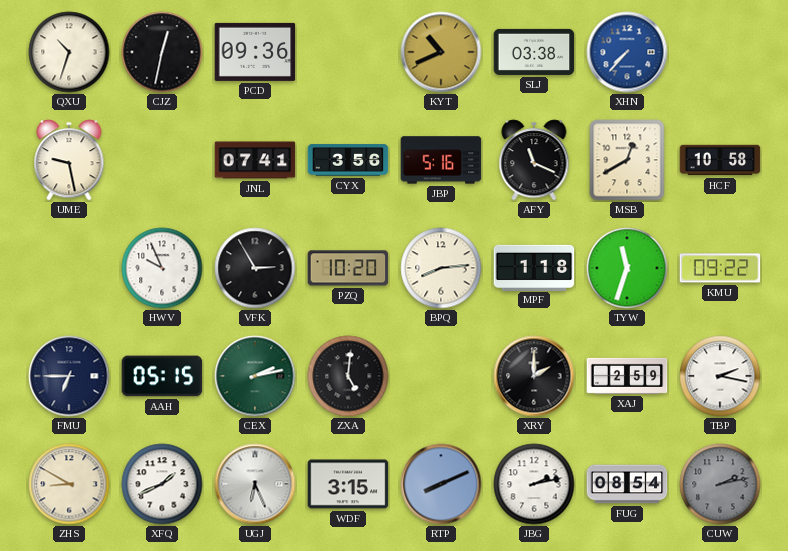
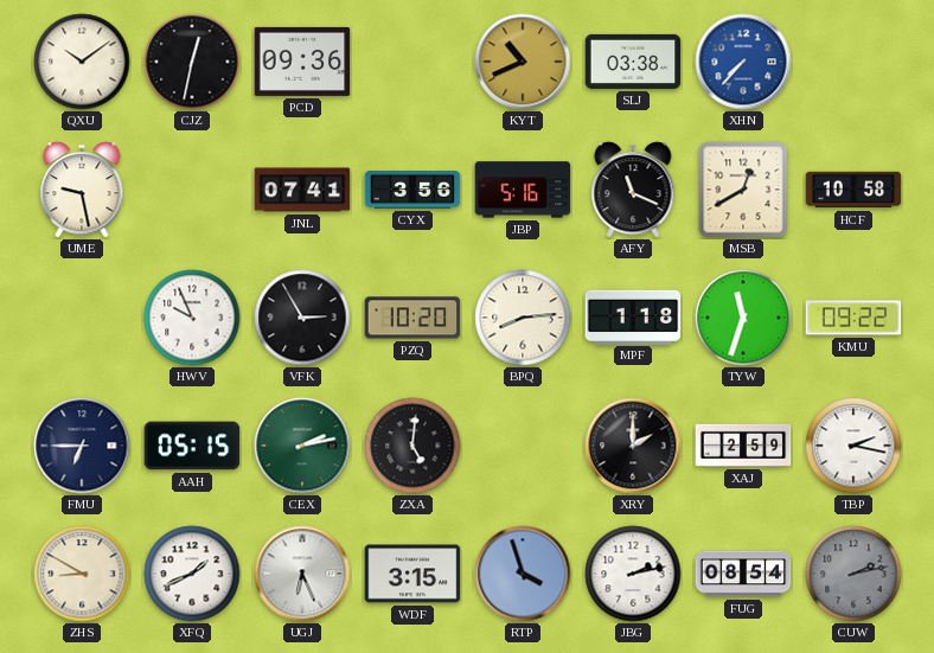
QXU: 10:33 -> 10:09
RTP: 8:11 -> 3:57
